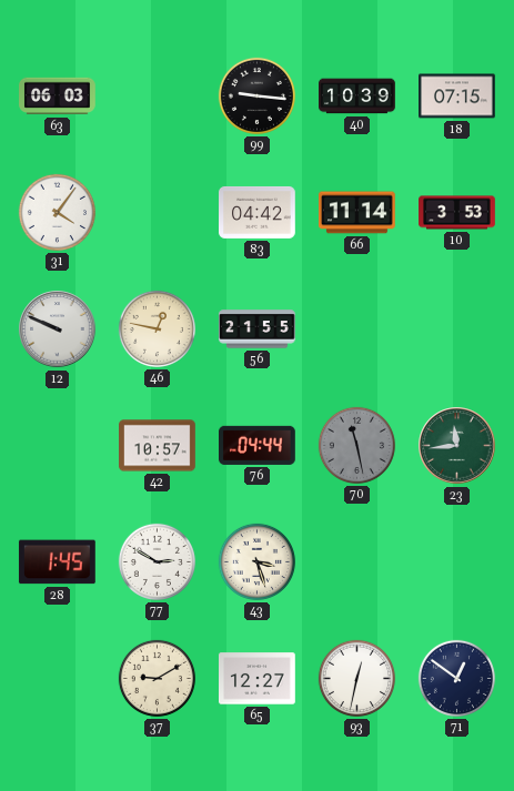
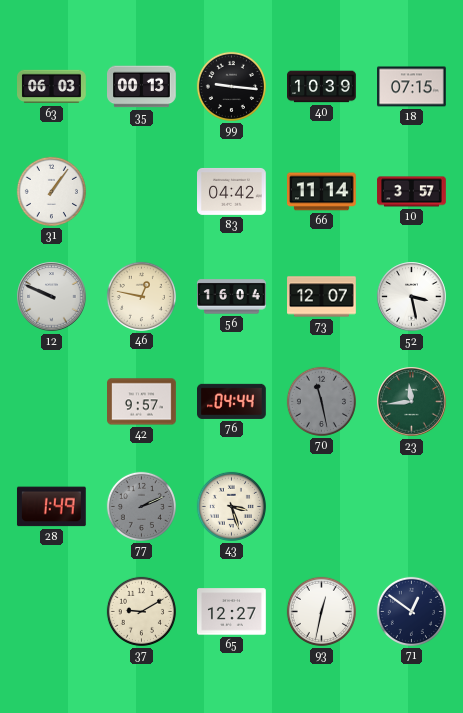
35: none -> 00:13
31: 4:06 -> 1:06
10: 3:53 -> 3:57
56: 21:55 -> 16:04
73: none -> 12:07
52: none -> 3:28
42: 10:57 -> 9:57
28: 1:45 -> 1:49
77: 2:50 -> 2:11
77 dial: white -> grey
